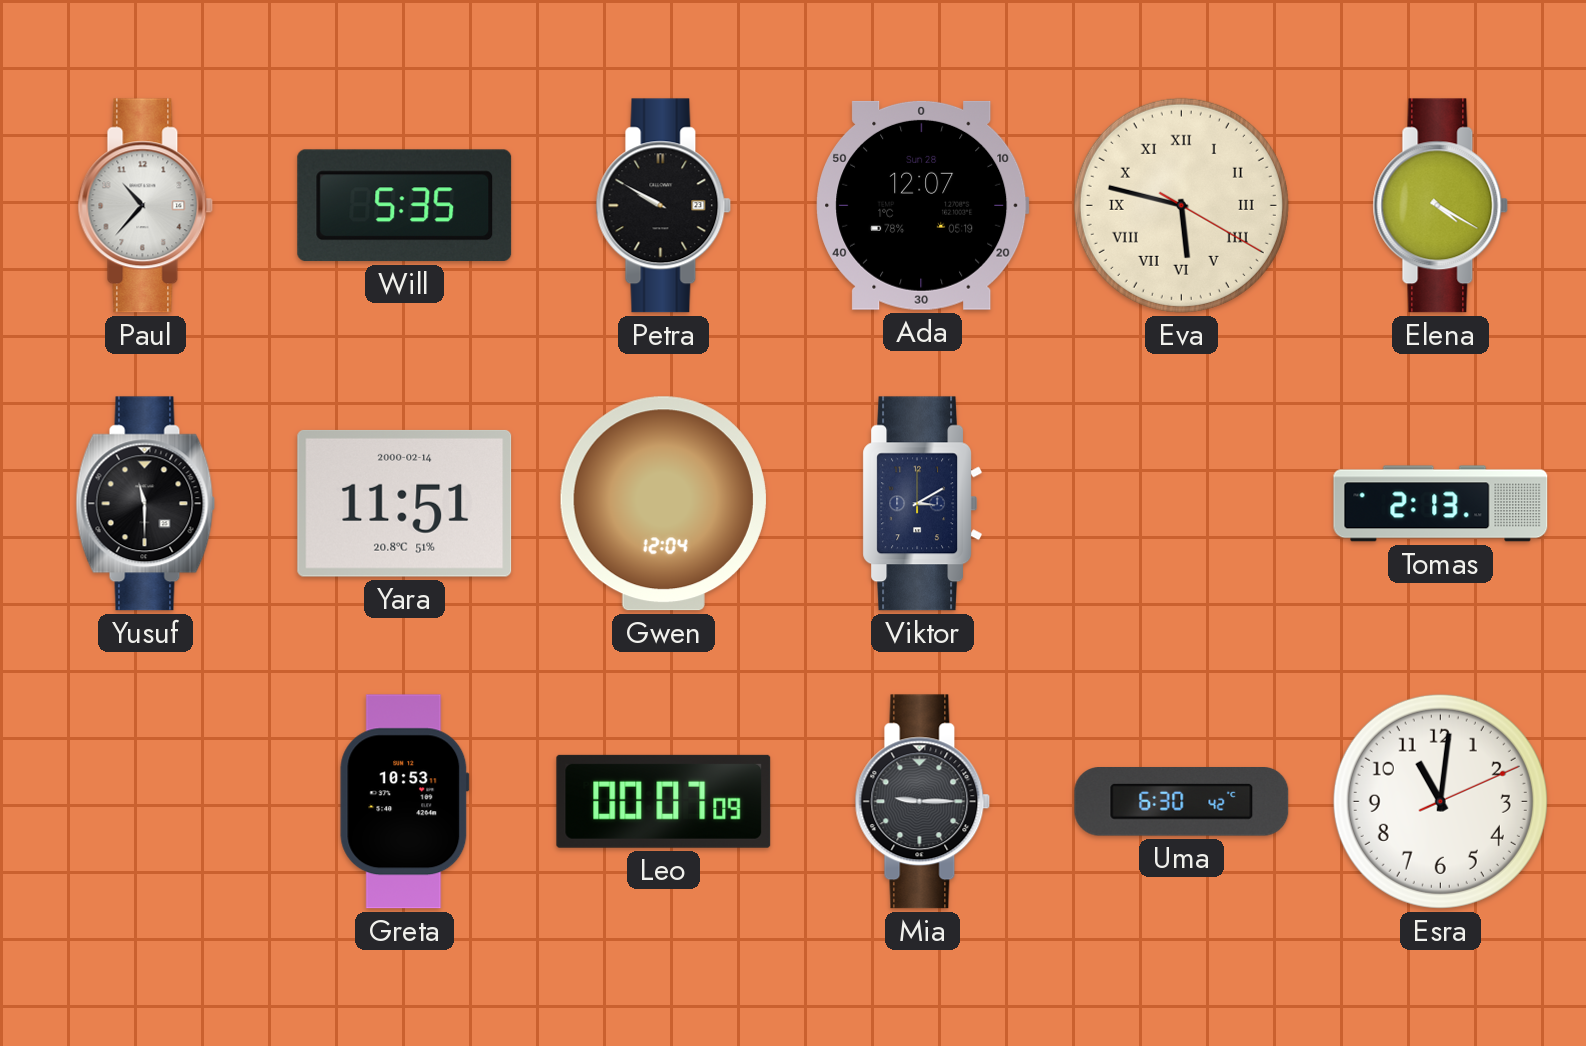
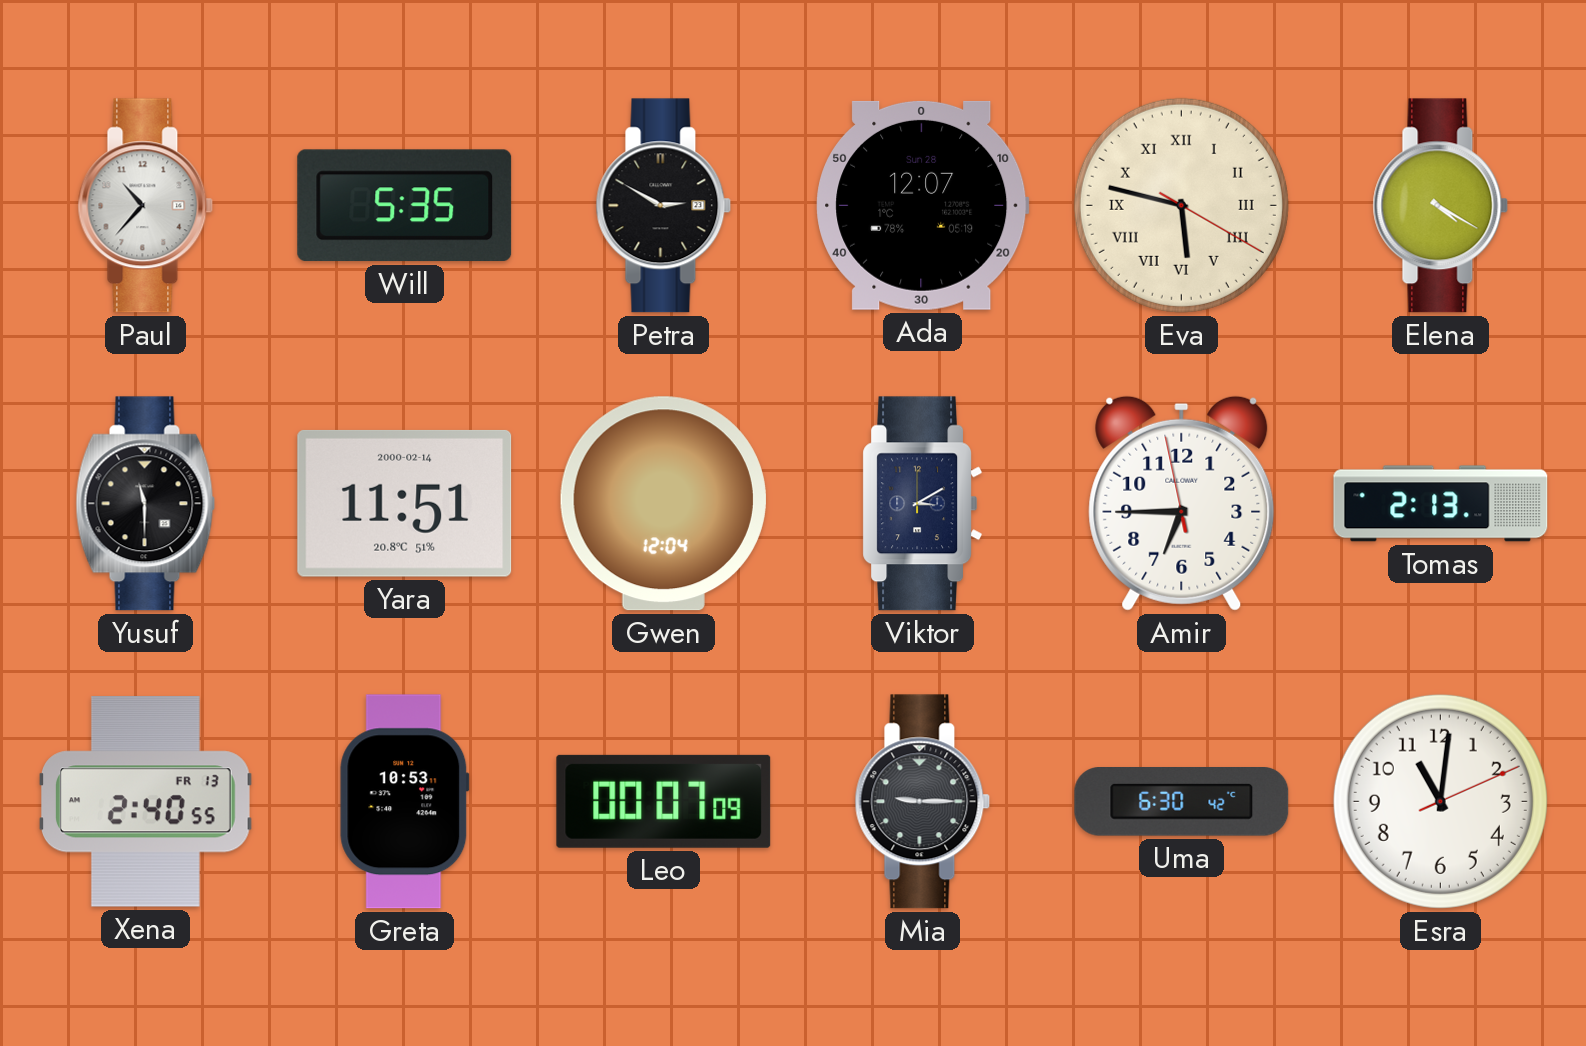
Petra: 9:50 -> 2:50
Amir: none -> 6:44
Xena: none -> 2:40
